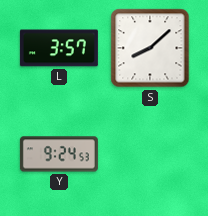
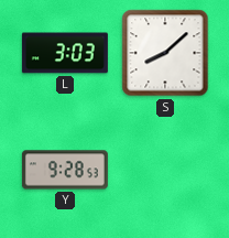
L: 3:57 -> 3:03
Y: 9:24 -> 9:28
